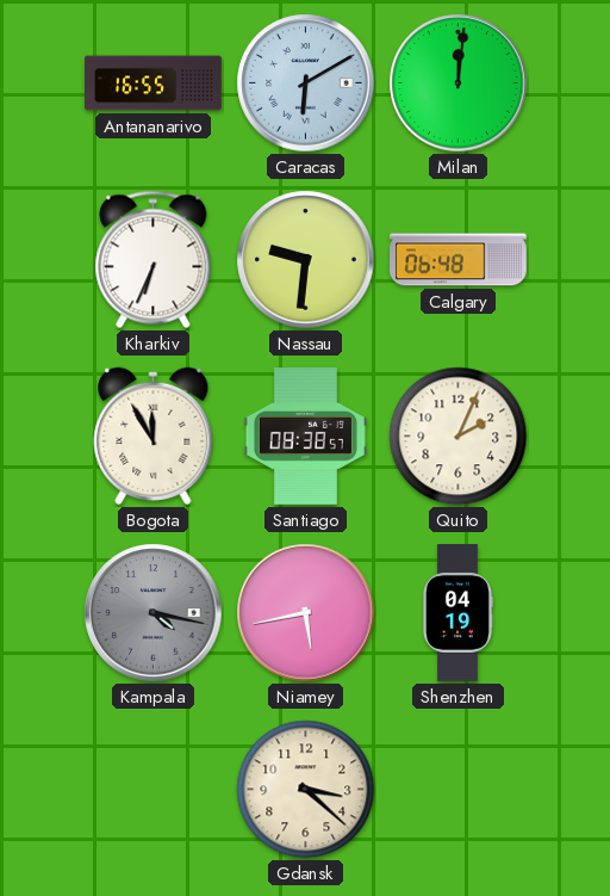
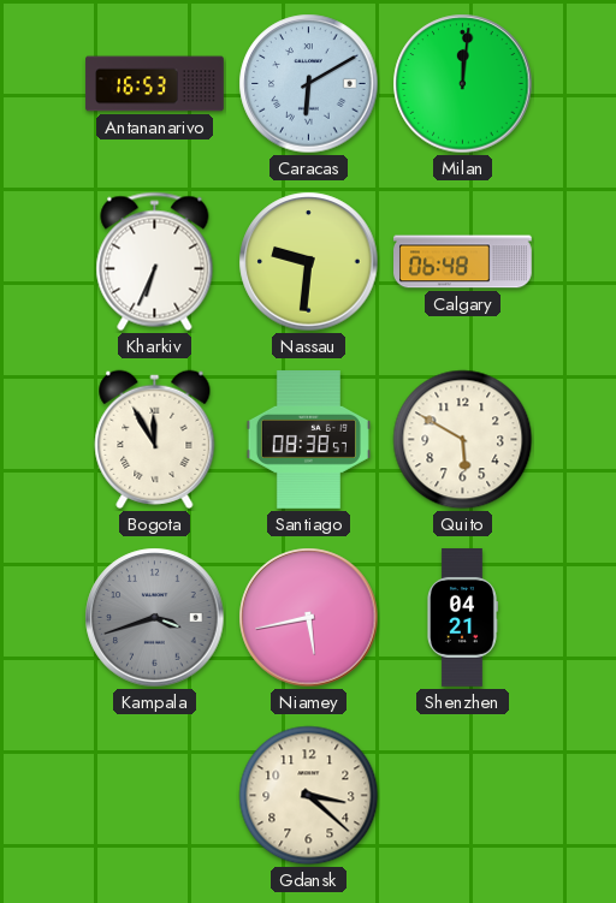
Antananarivo: 16:55 -> 16:53
Quito: 2:04 -> 5:50
Kampala: 4:17 -> 3:42
Shenzhen: 04:19 -> 04:21
